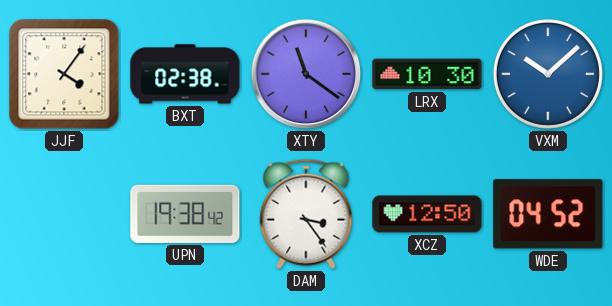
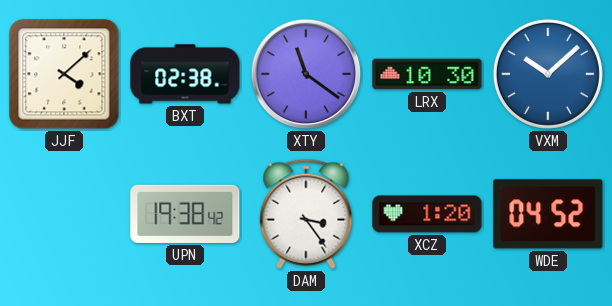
JJF: 4:06 -> 4:08
XCZ: 12:50 -> 1:20
